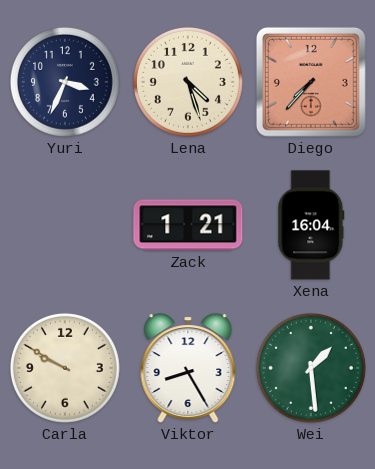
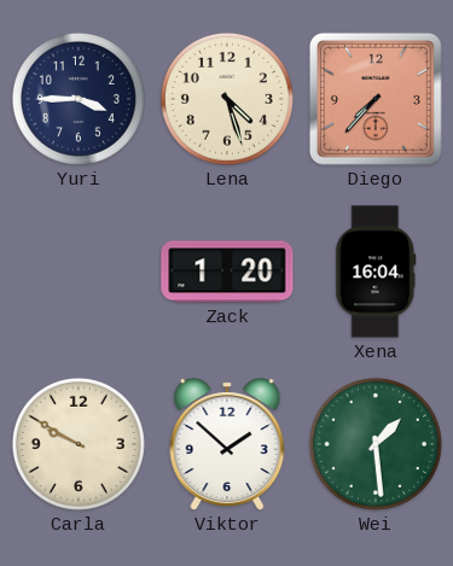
Yuri: 3:34 -> 3:45
Zack: 1:21 -> 1:20
Viktor: 8:25 -> 1:52
